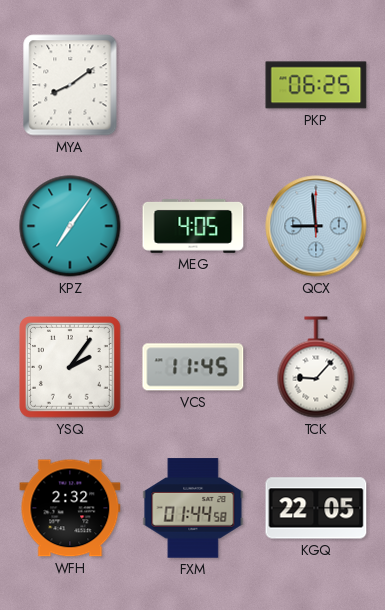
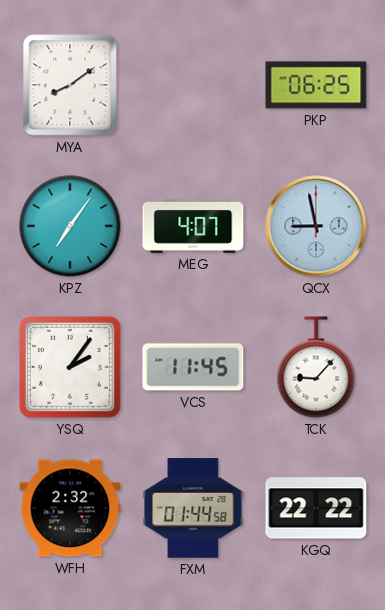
MEG: 4:05 -> 4:07
QCX: 8:59 -> 8:58
KGQ: 22:05 -> 22:22
